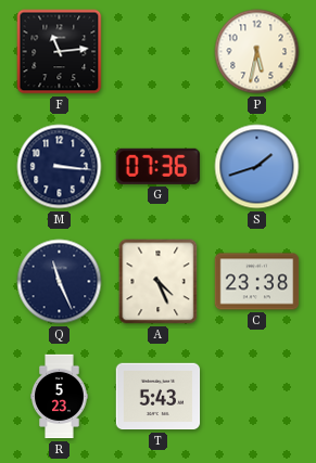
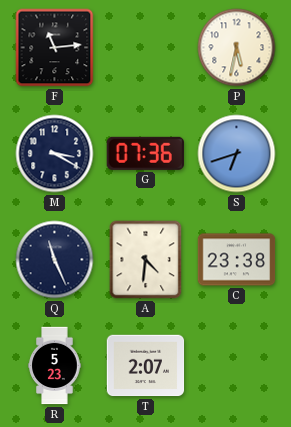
M: 3:16 -> 3:20
S: 1:42 -> 6:42
A: 4:26 -> 4:31
T: 5:43 -> 2:07
